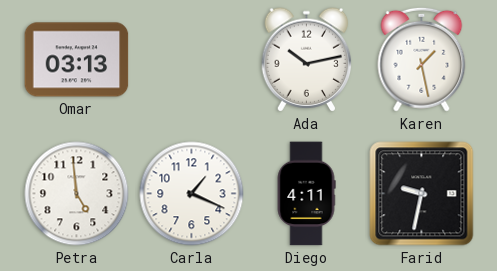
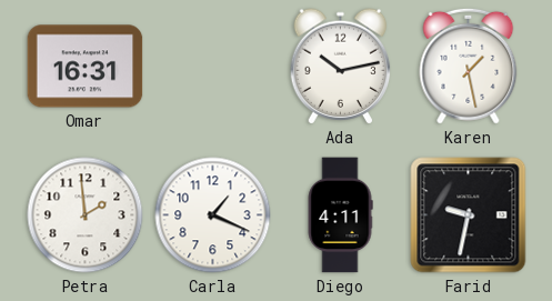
Omar: 03:13 -> 16:31
Petra: 4:59 -> 1:59
